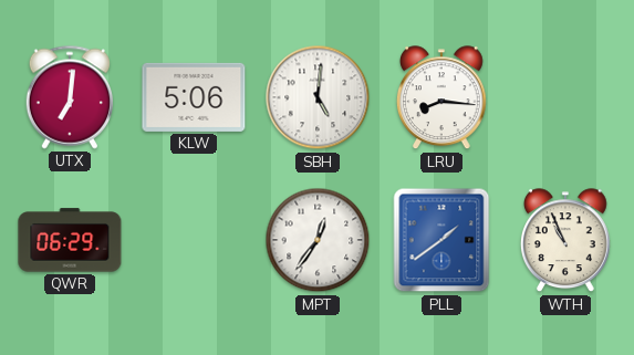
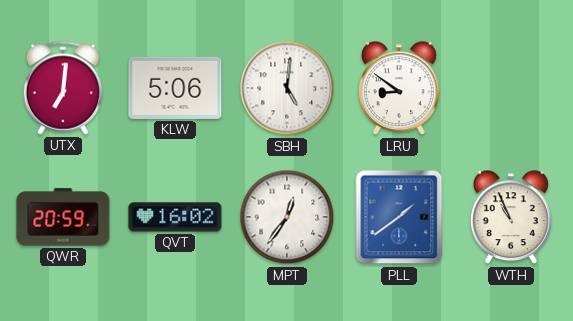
LRU: 8:16 -> 8:51
QWR: 06:29 -> 20:59
QVT: none -> 16:02
